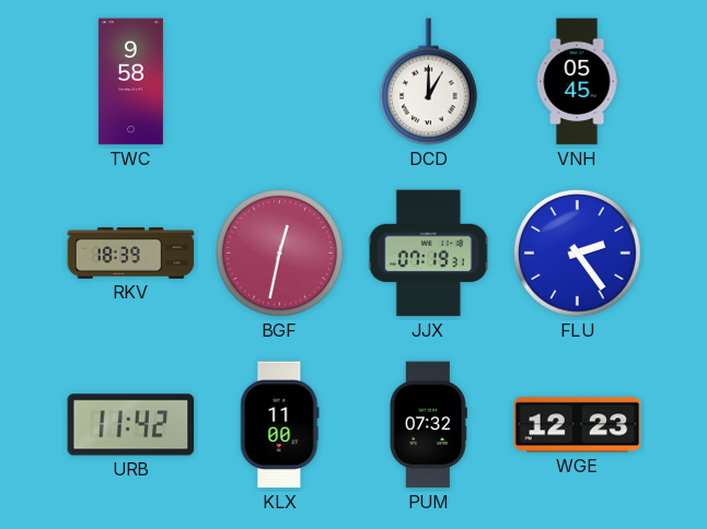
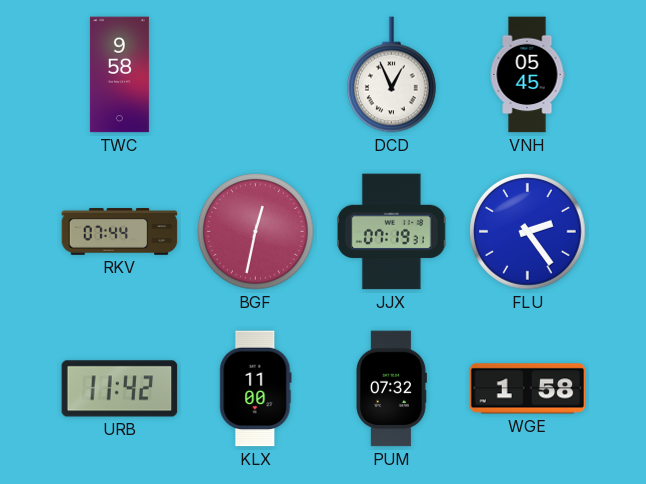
DCD: 1:00 -> 12:56
RKV: 18:39 -> 07:44
WGE: 12:23 -> 1:58
